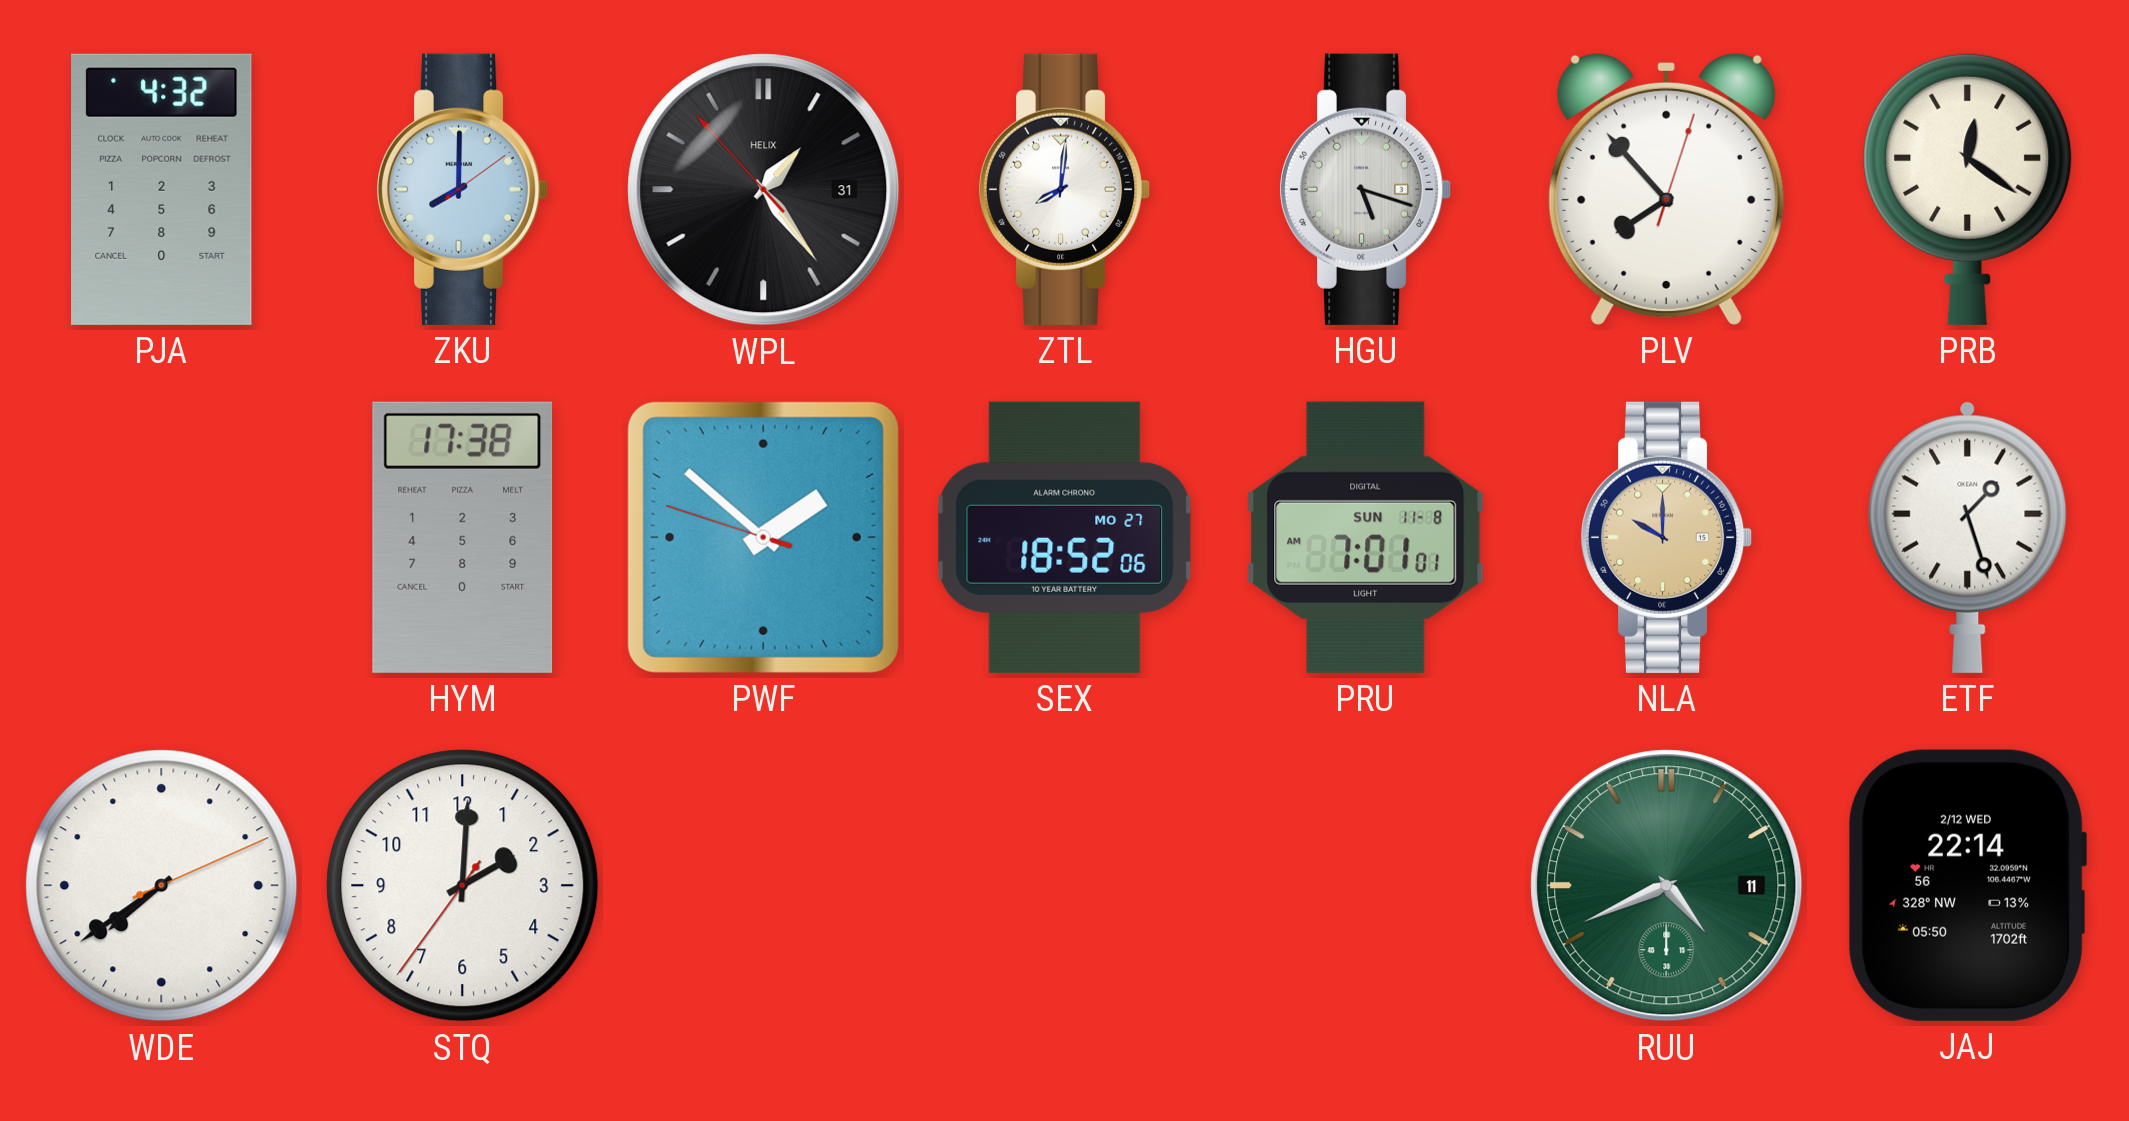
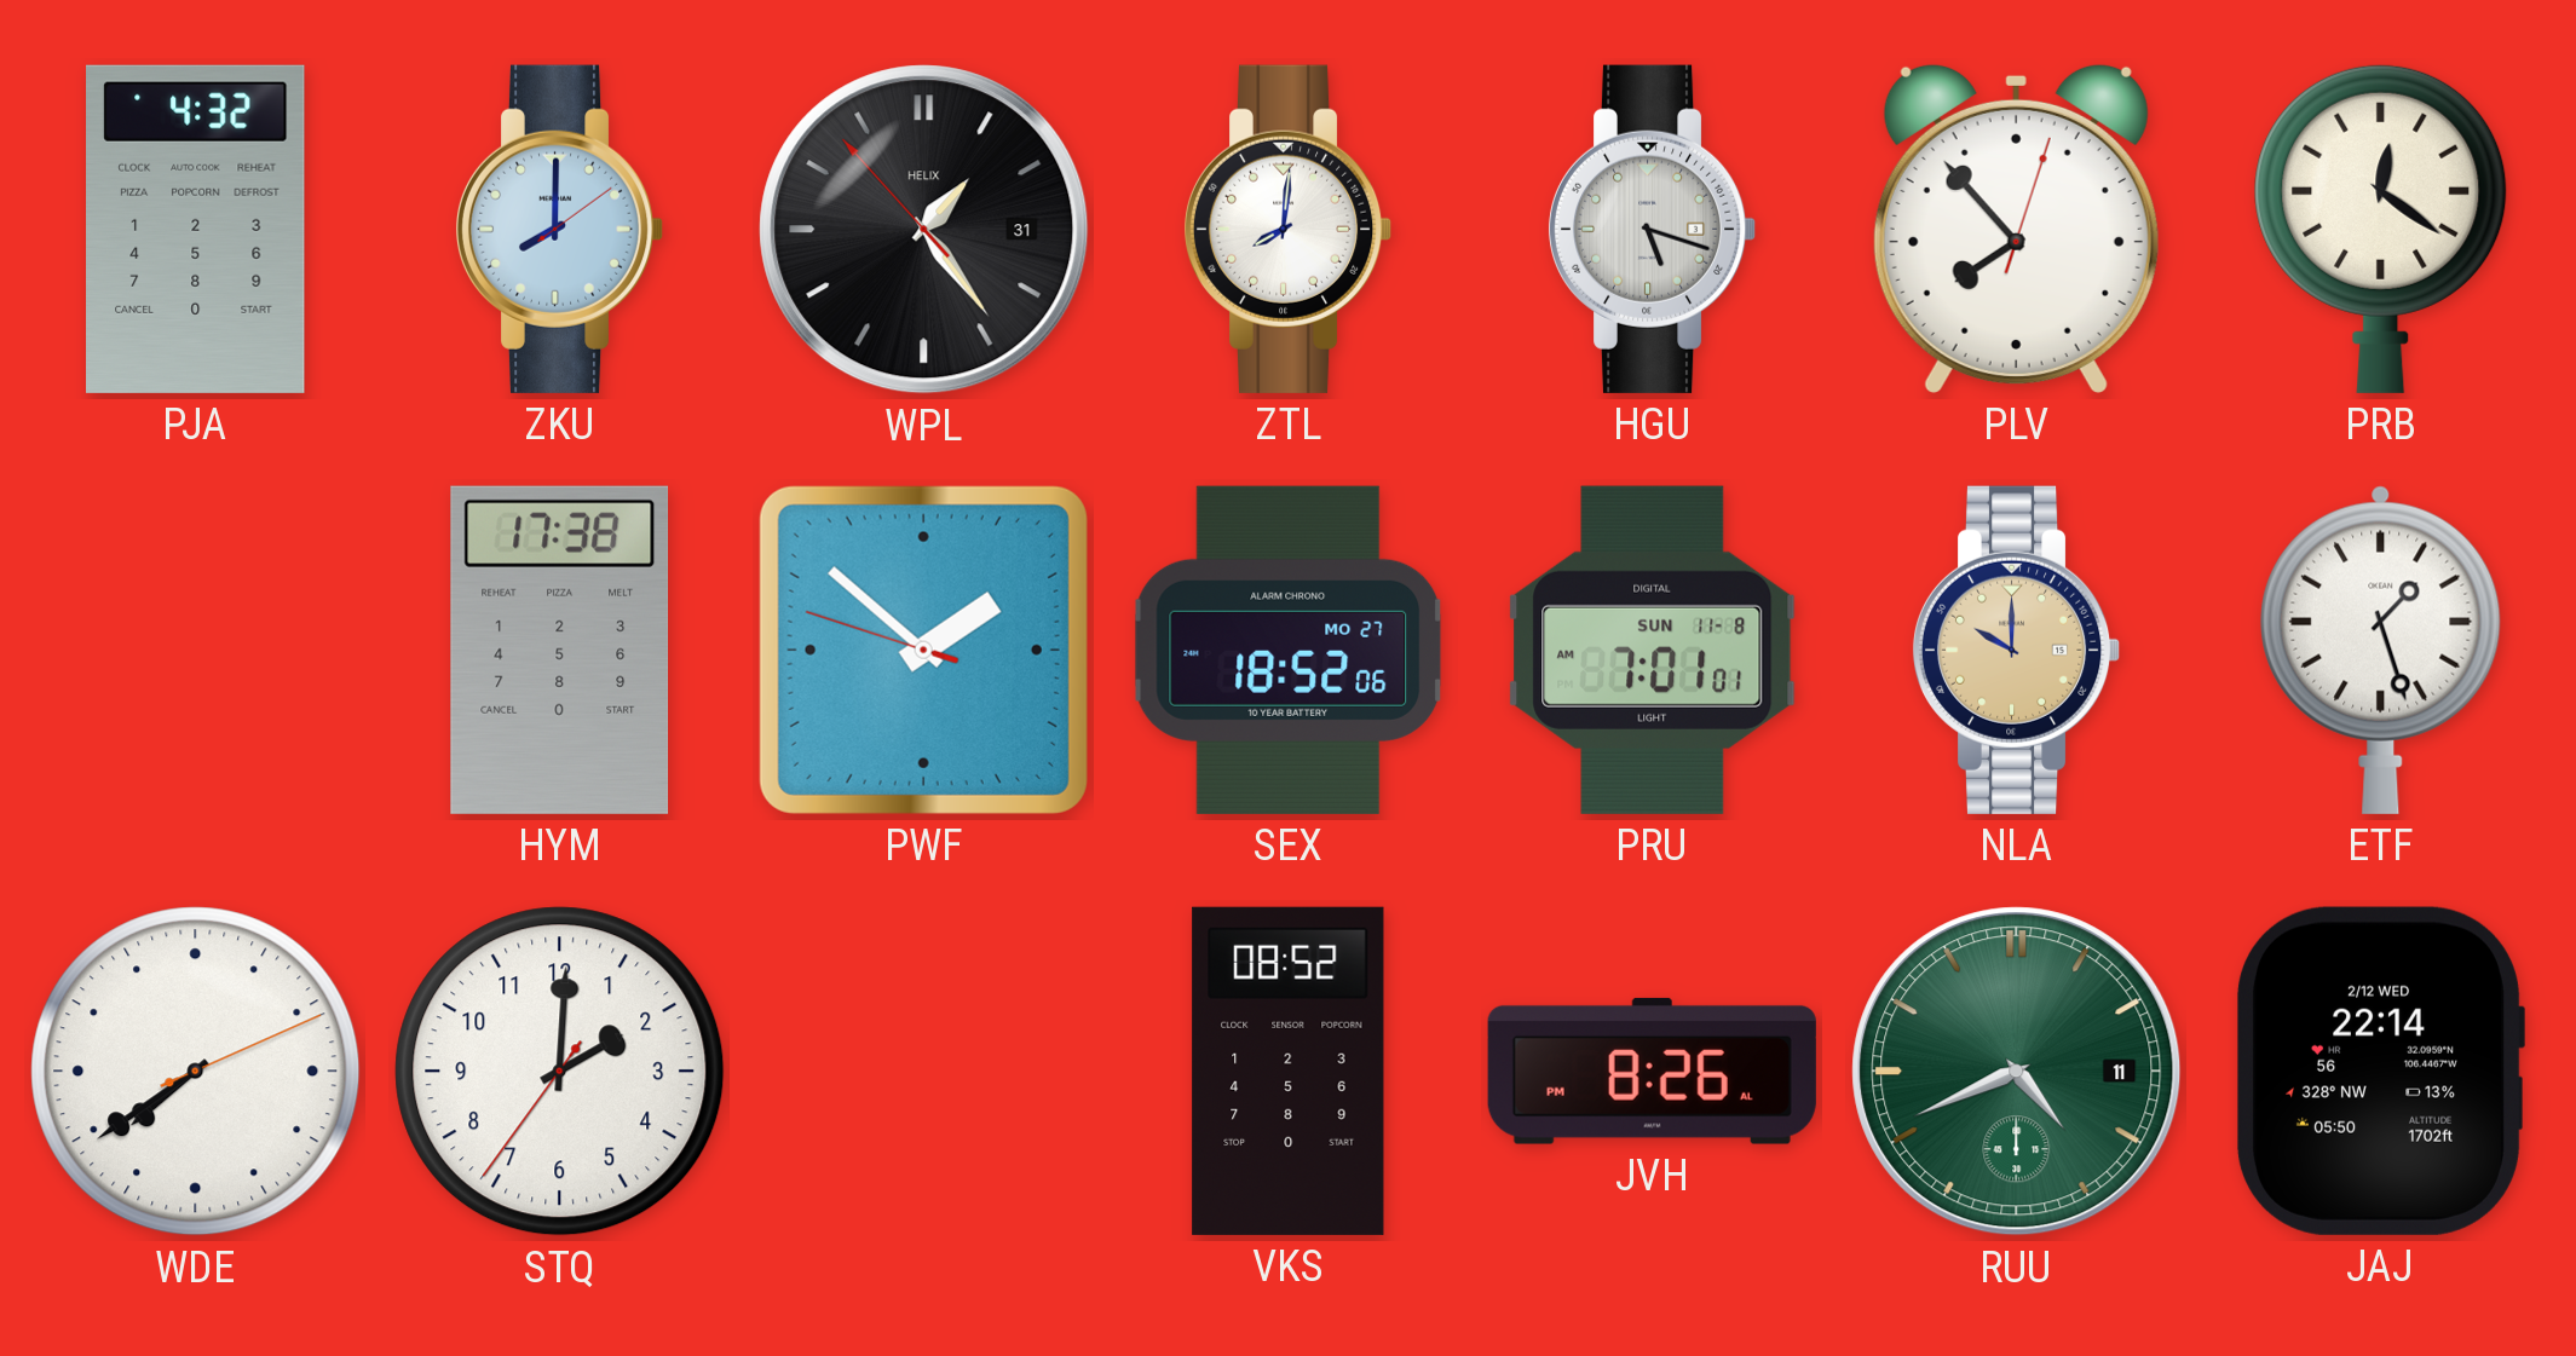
VKS: none -> 08:52
JVH: none -> 8:26
